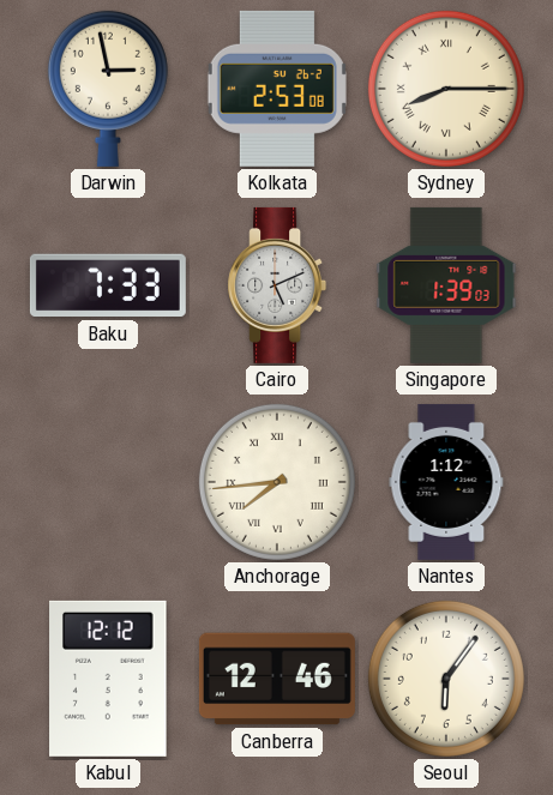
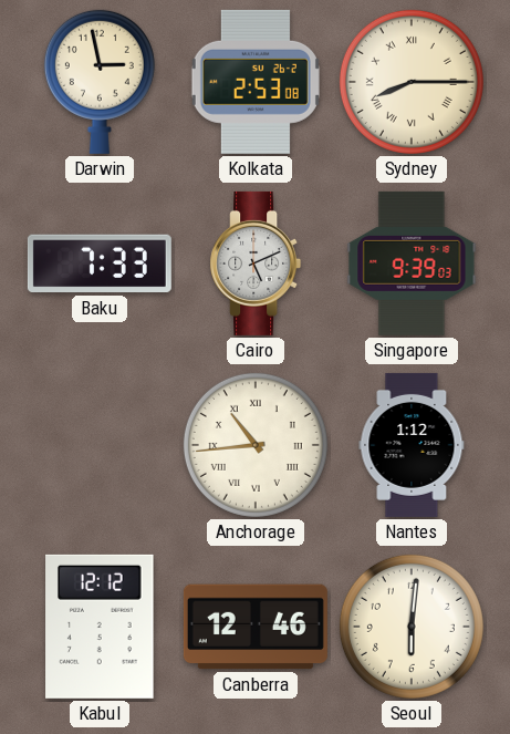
Singapore: 1:39 -> 9:39
Anchorage: 7:44 -> 10:44
Seoul: 6:06 -> 6:01
